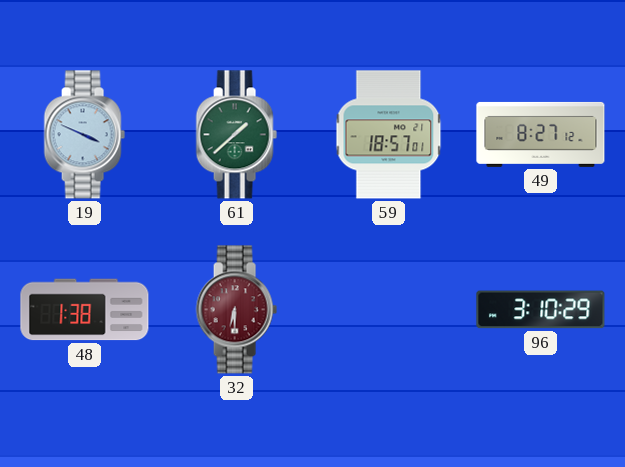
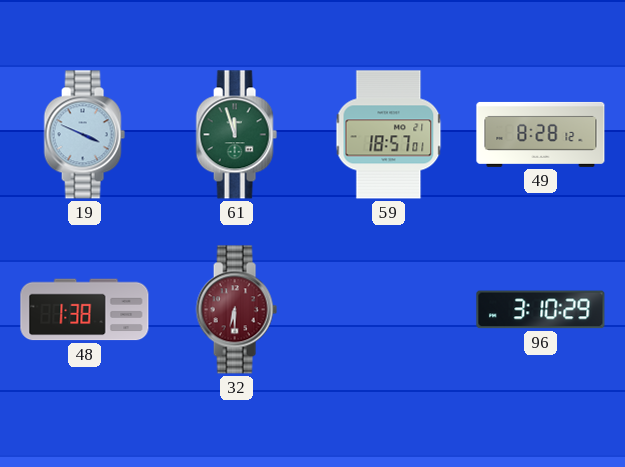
61: 1:38 -> 11:57
49: 8:27 -> 8:28
